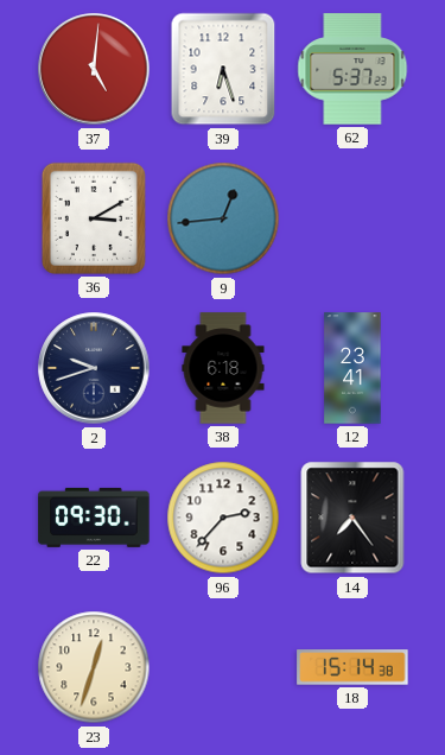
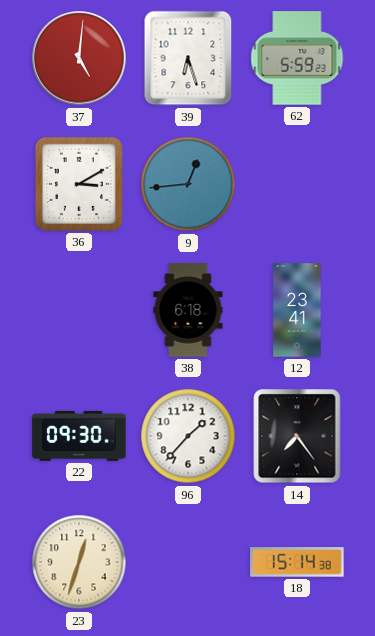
62: 5:37 -> 5:59
2: 9:42 -> none
96: 2:37 -> 1:37
